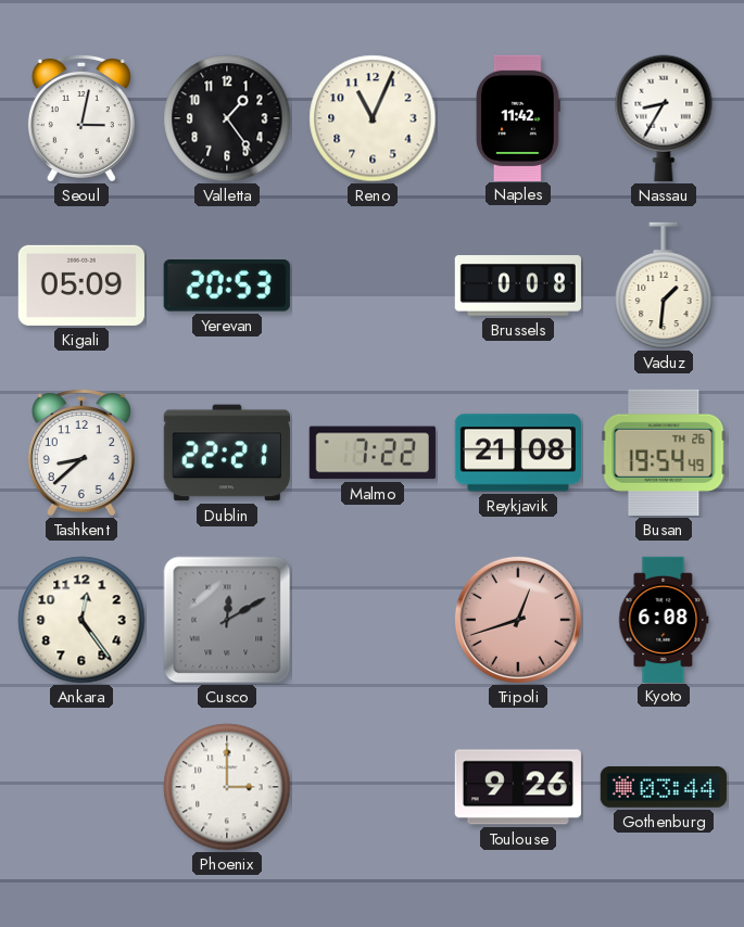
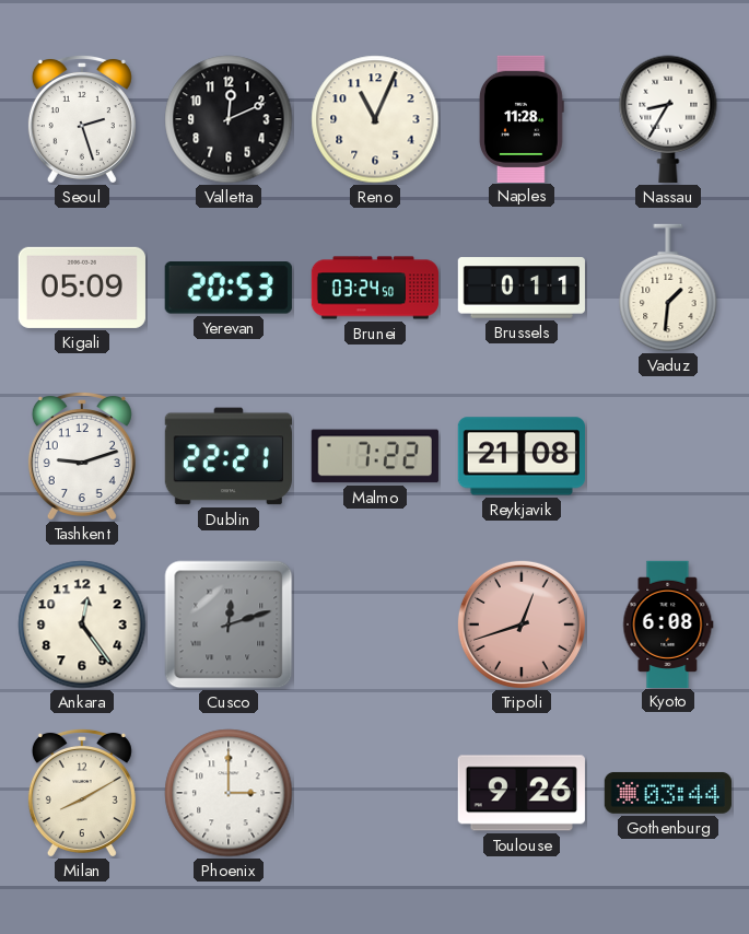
Seoul: 3:02 -> 2:27
Valletta: 1:24 -> 12:11
Naples: 11:42 -> 11:28
Brunei: none -> 03:24
Brussels: 0:08 -> 0:11
Tashkent: 8:38 -> 9:12
Busan: 19:54 -> none
Cusco: 12:10 -> 12:12
Milan: none -> 8:10
